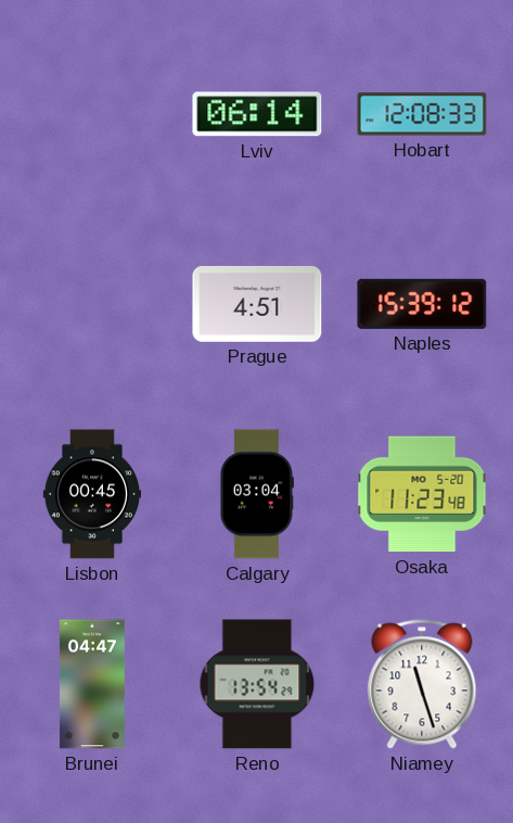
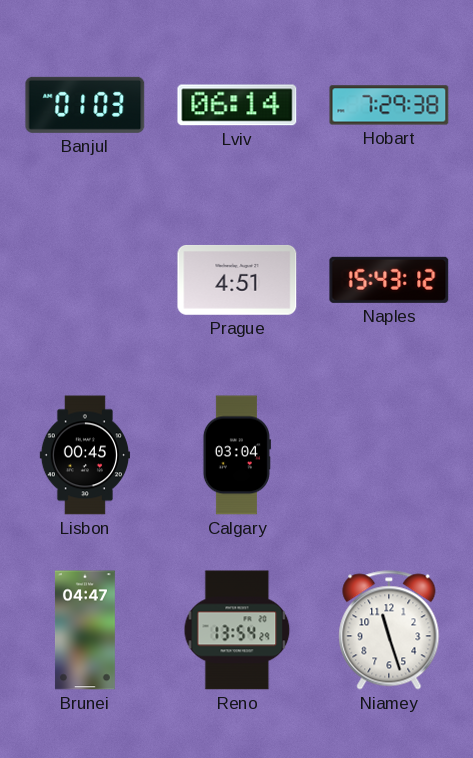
Banjul: none -> 01:03
Hobart: 12:08 -> 7:29
Naples: 15:39 -> 15:43
Osaka: 11:23 -> none
